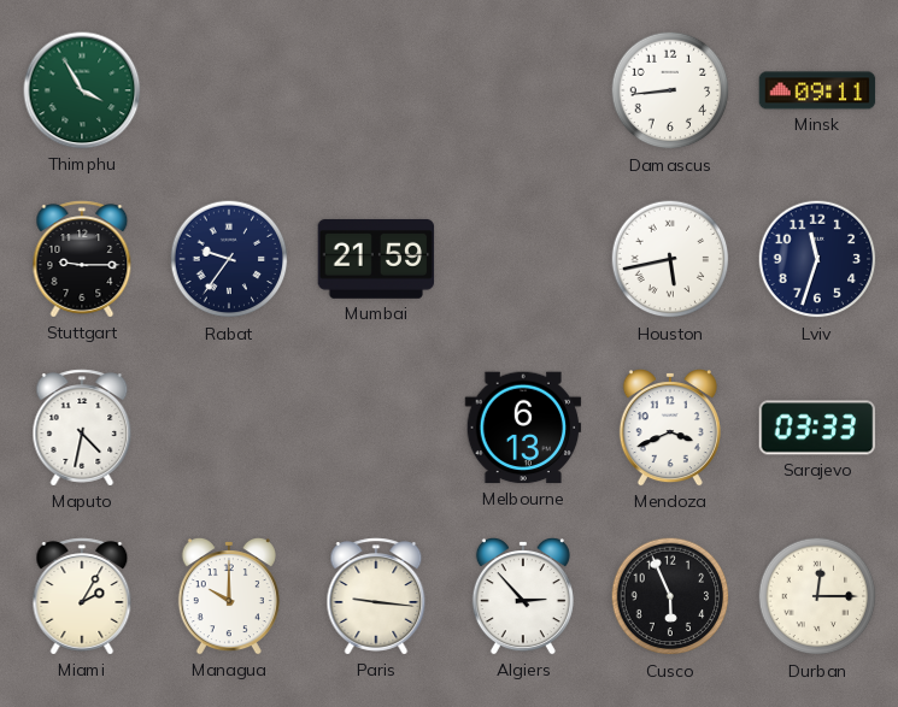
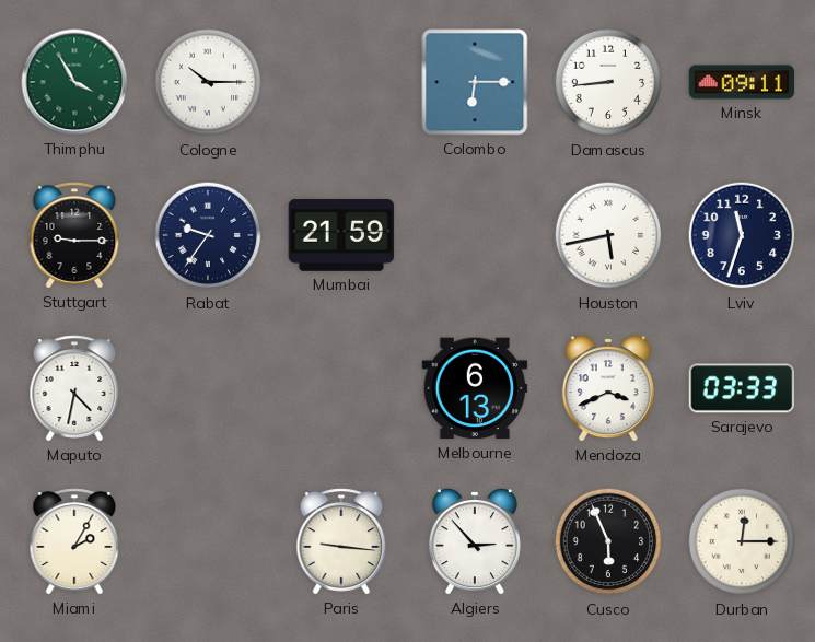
Cologne: none -> 10:15
Colombo: none -> 6:15
Managua: 10:00 -> none
